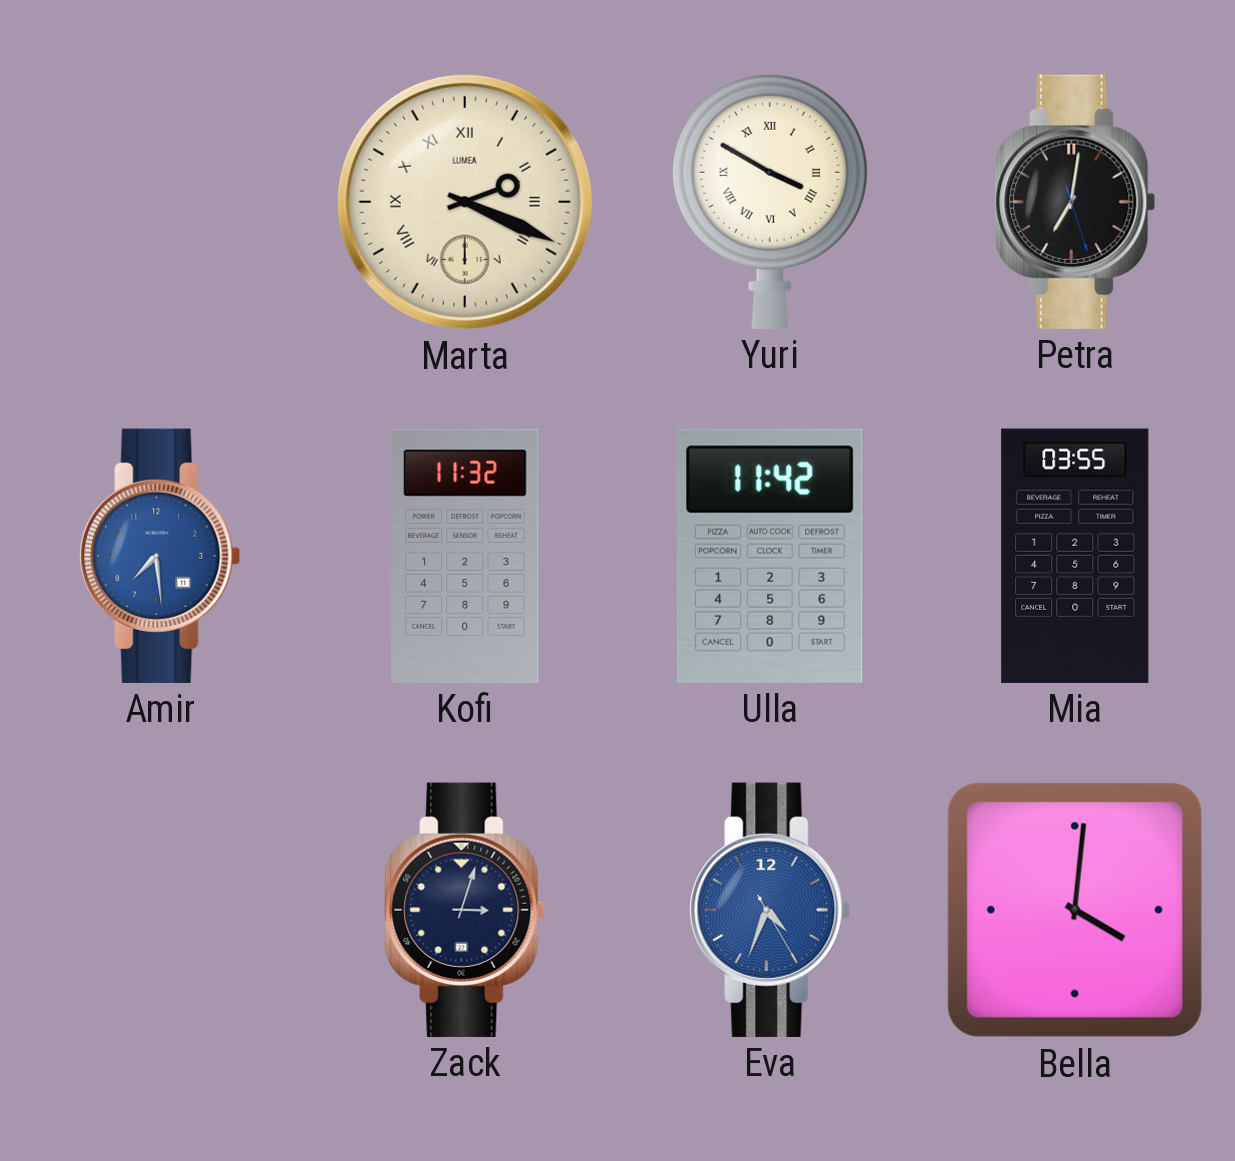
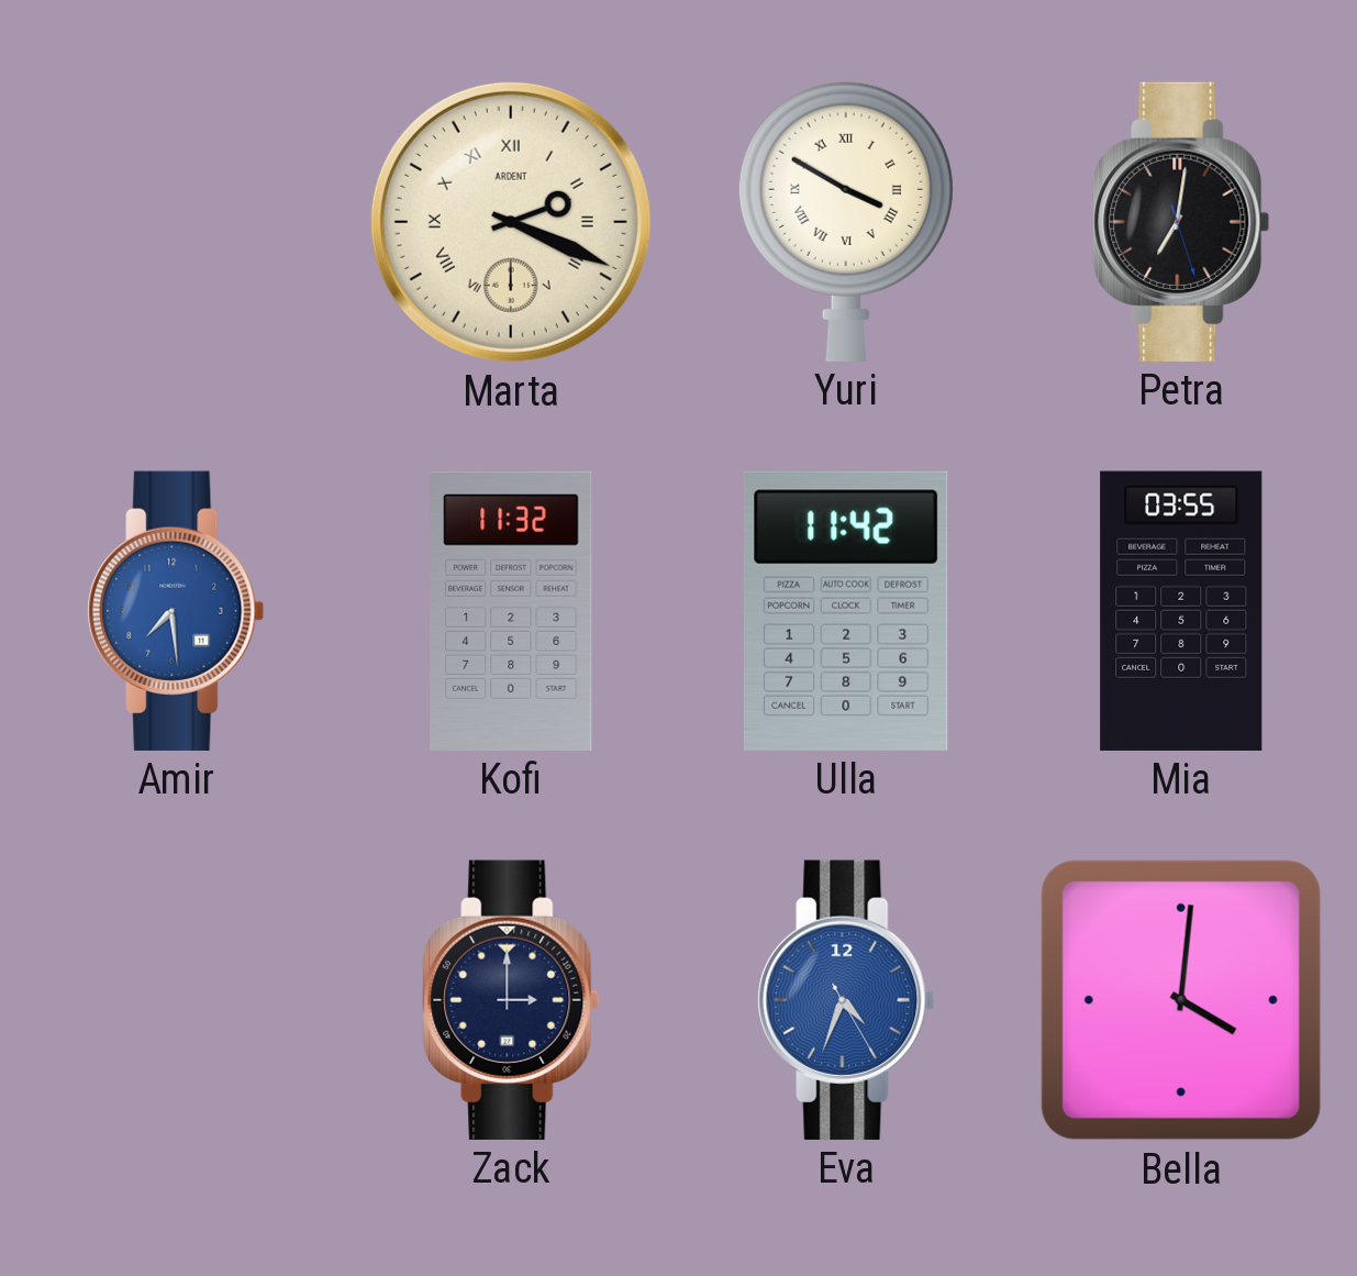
Marta brand: LUMEA -> ARDENT
Zack: 3:03 -> 3:00
